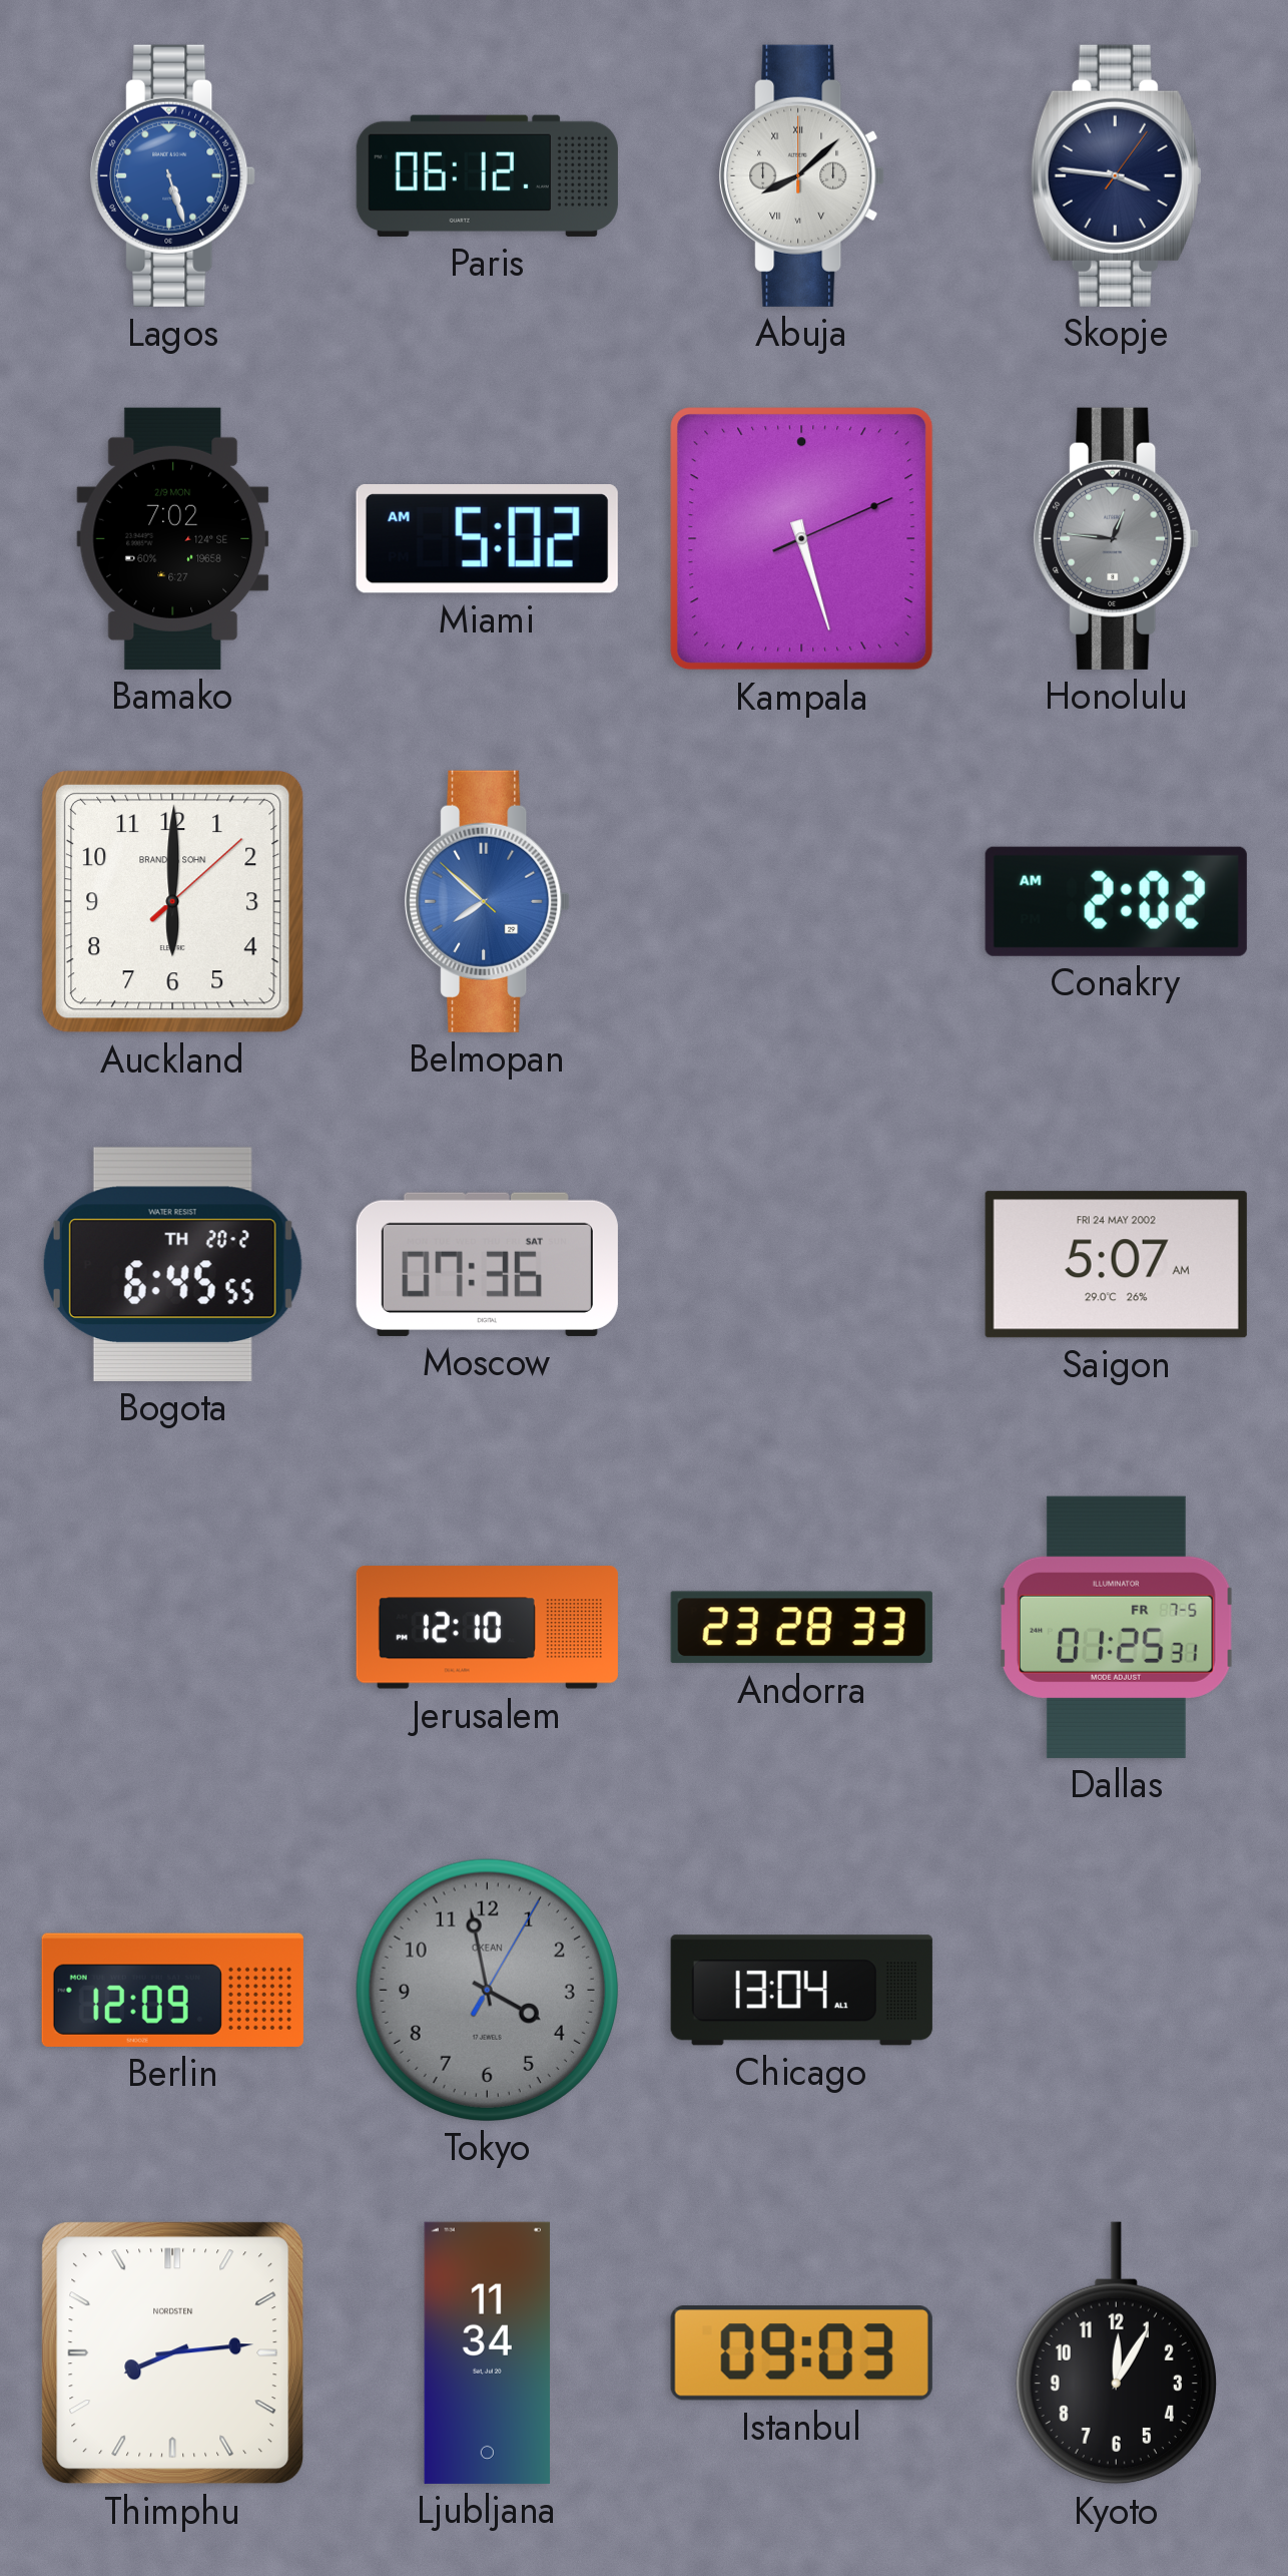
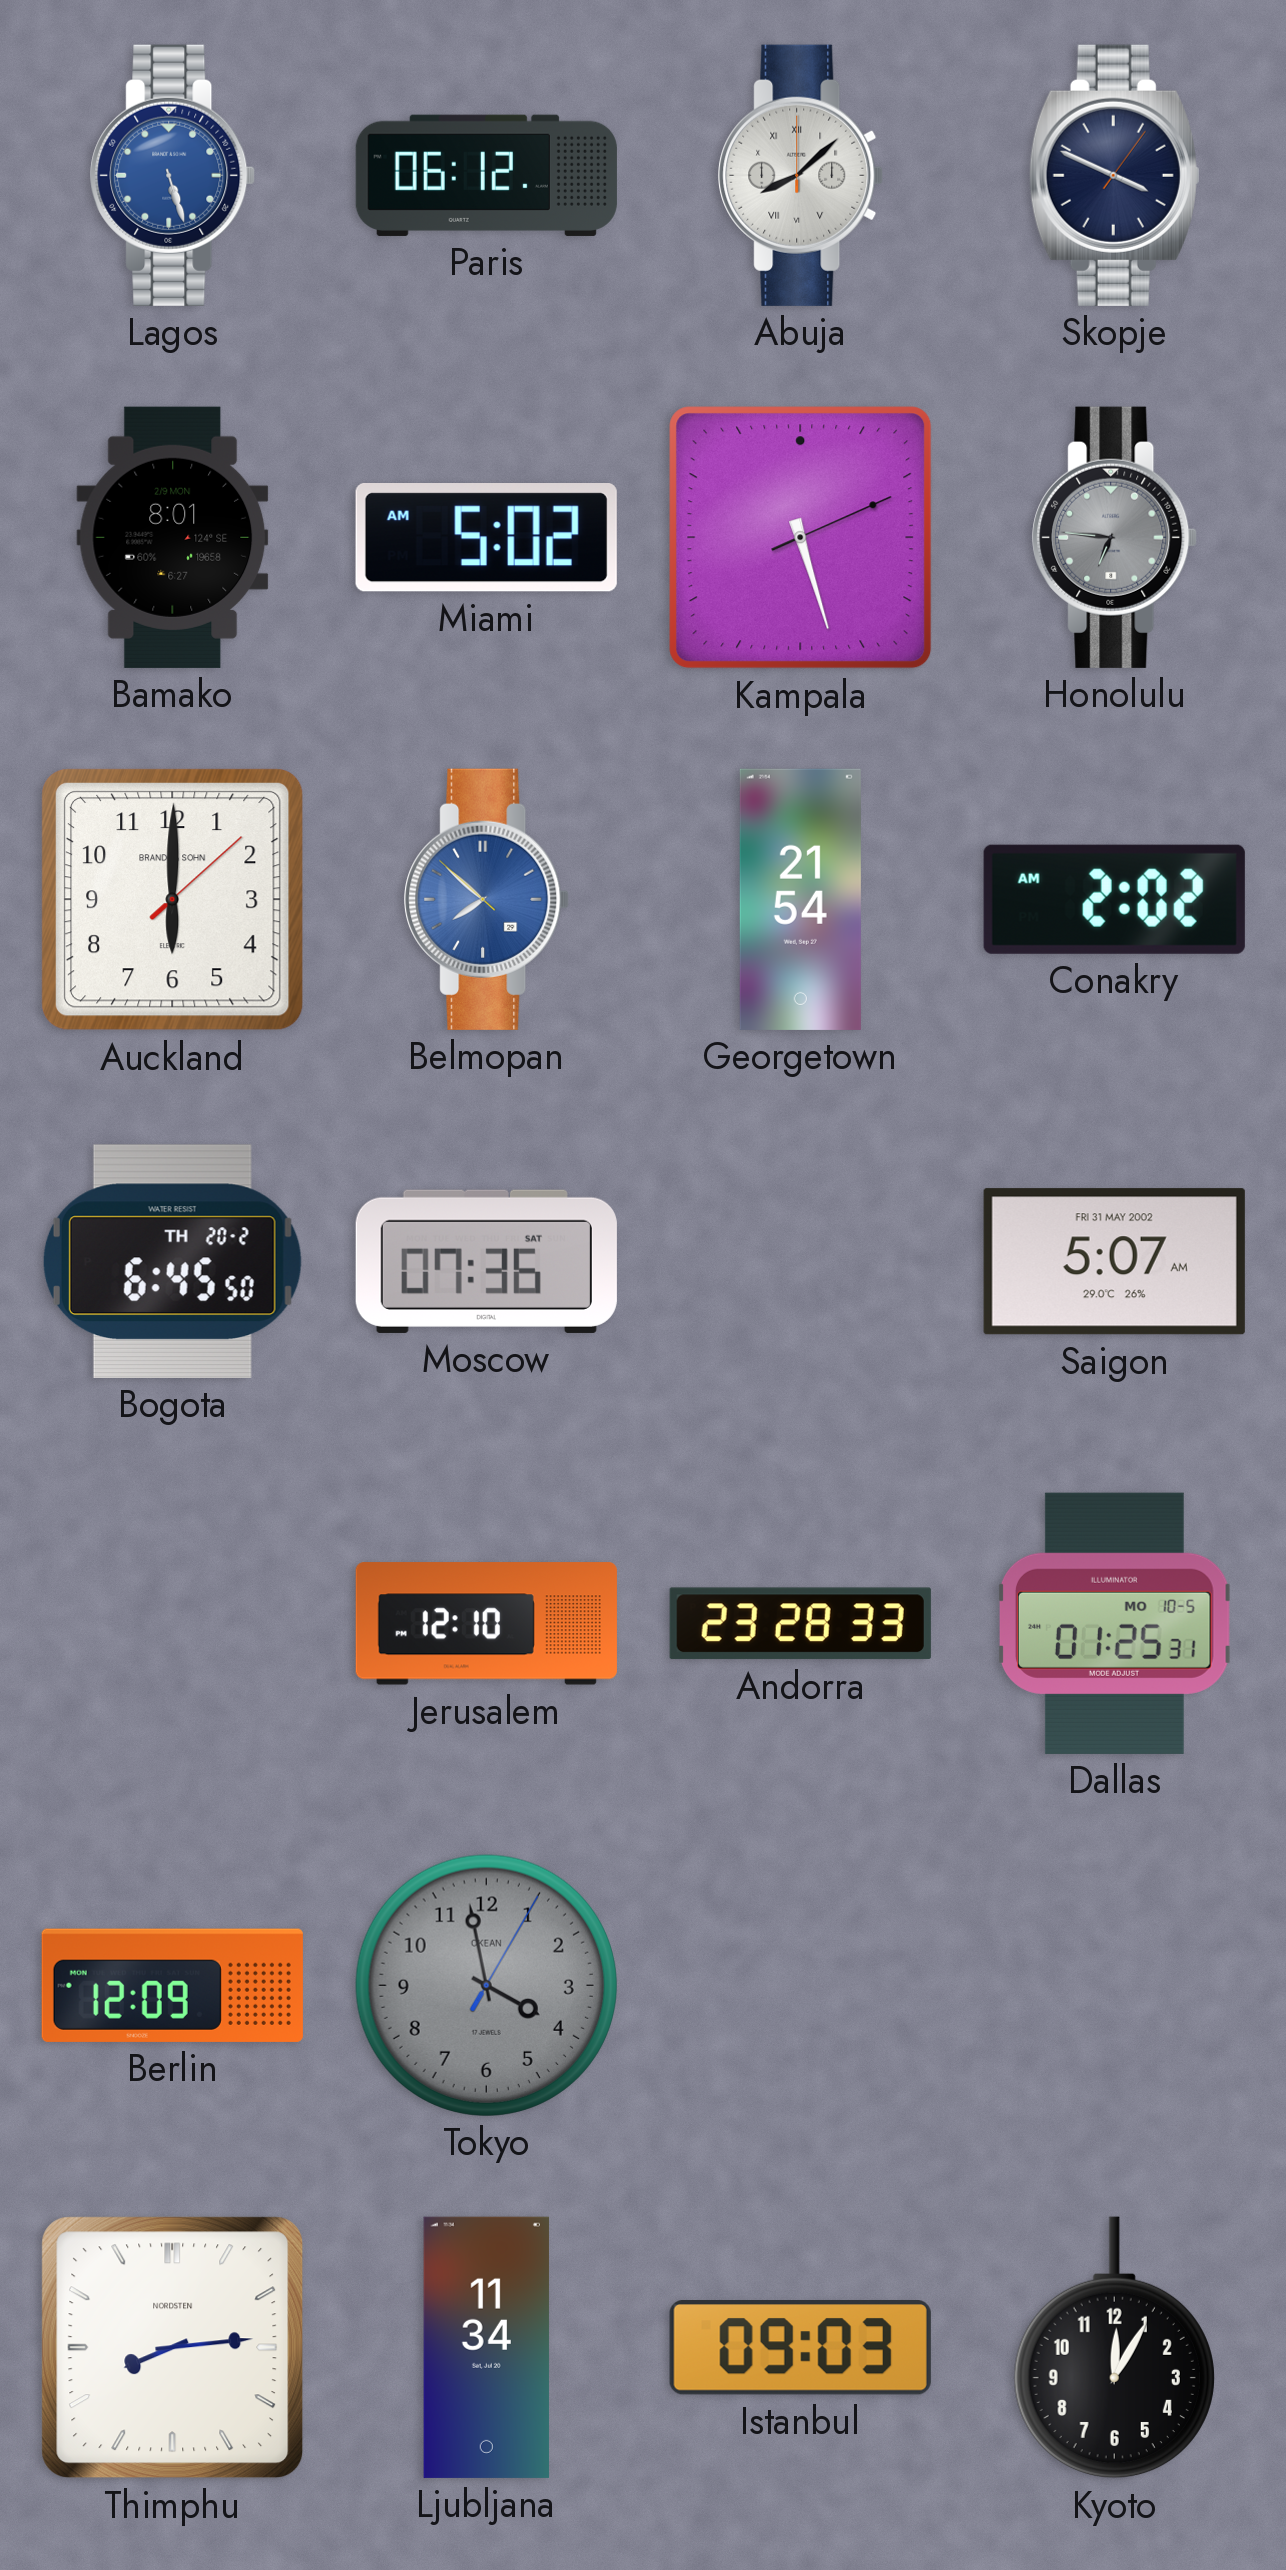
Skopje: 3:46 -> 3:49
Bamako: 7:02 -> 8:01
Honolulu: 12:46 -> 6:46
Georgetown: none -> 21:54
Bogota: 6:45:55 -> 6:45:50
Saigon date: FRI 24 MAY 2002 -> FRI 31 MAY 2002
Dallas date: FR 7-5 -> MO 10-5
Chicago: 13:04 -> none
